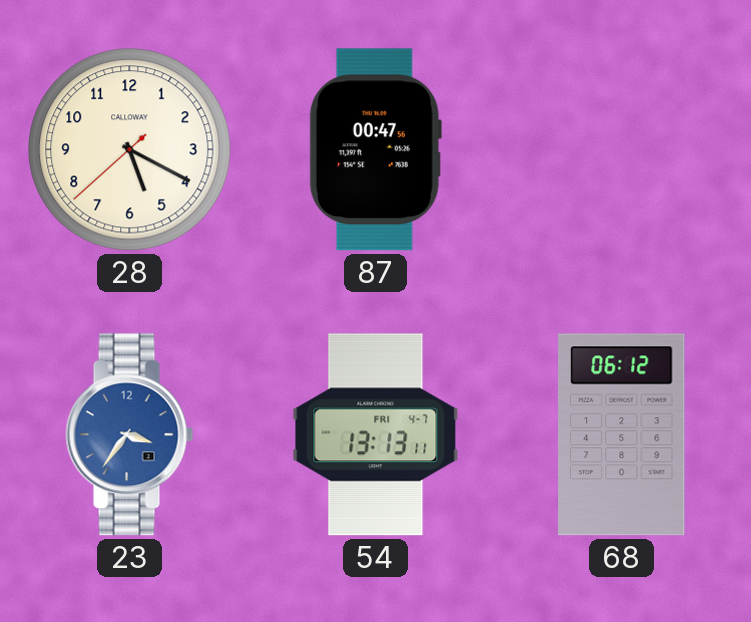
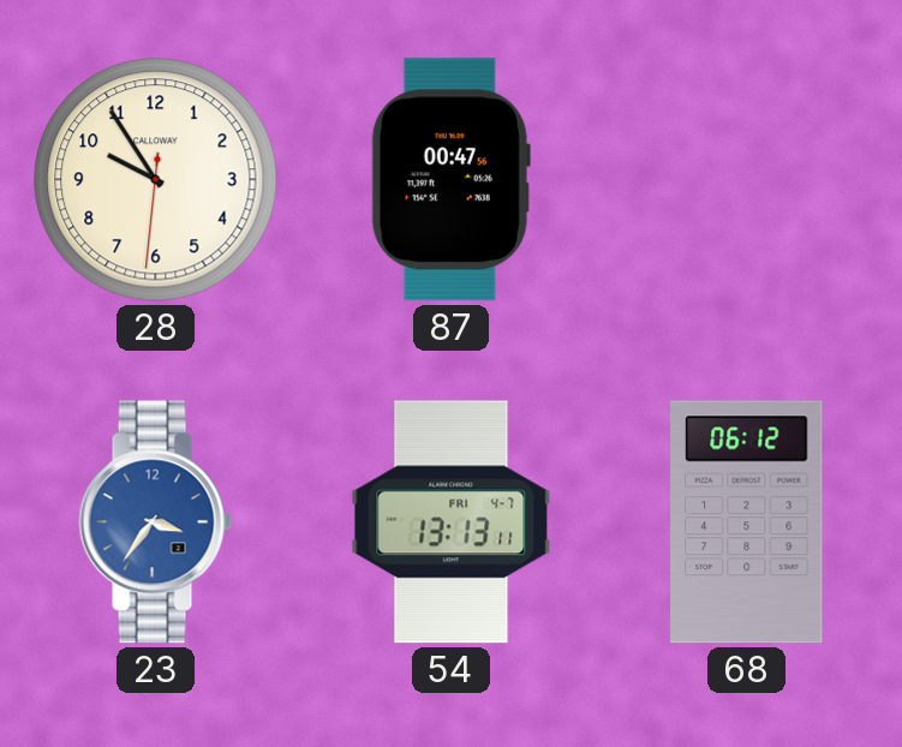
28: 5:19 -> 9:54
